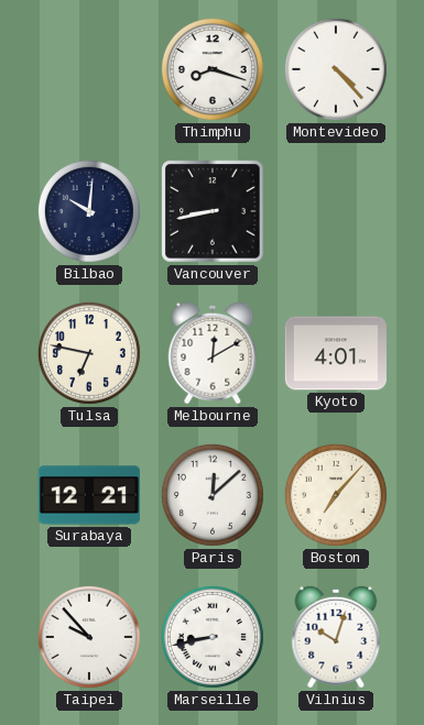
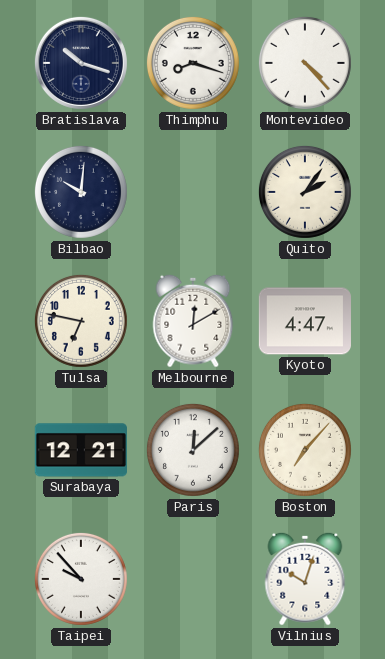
Bratislava: none -> 10:18
Vancouver: 8:43 -> none
Quito: none -> 2:06
Kyoto: 4:01 -> 4:47
Marseille: 8:43 -> none
